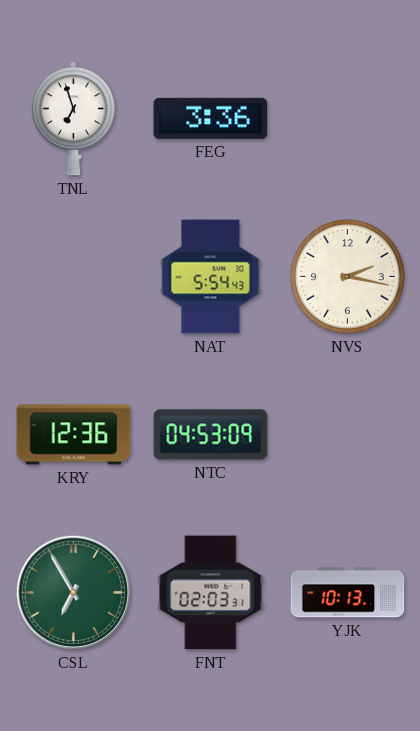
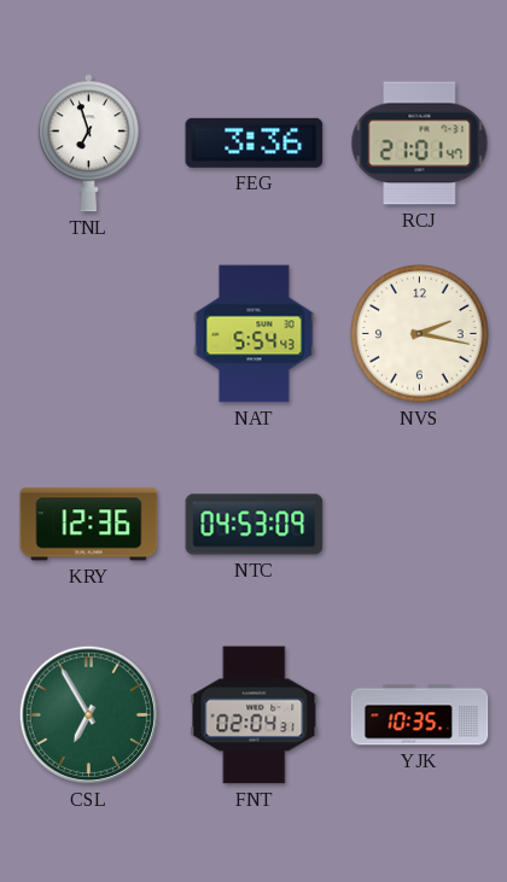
RCJ: none -> 21:01
FNT: 02:03 -> 02:04
YJK: 10:13 -> 10:35
